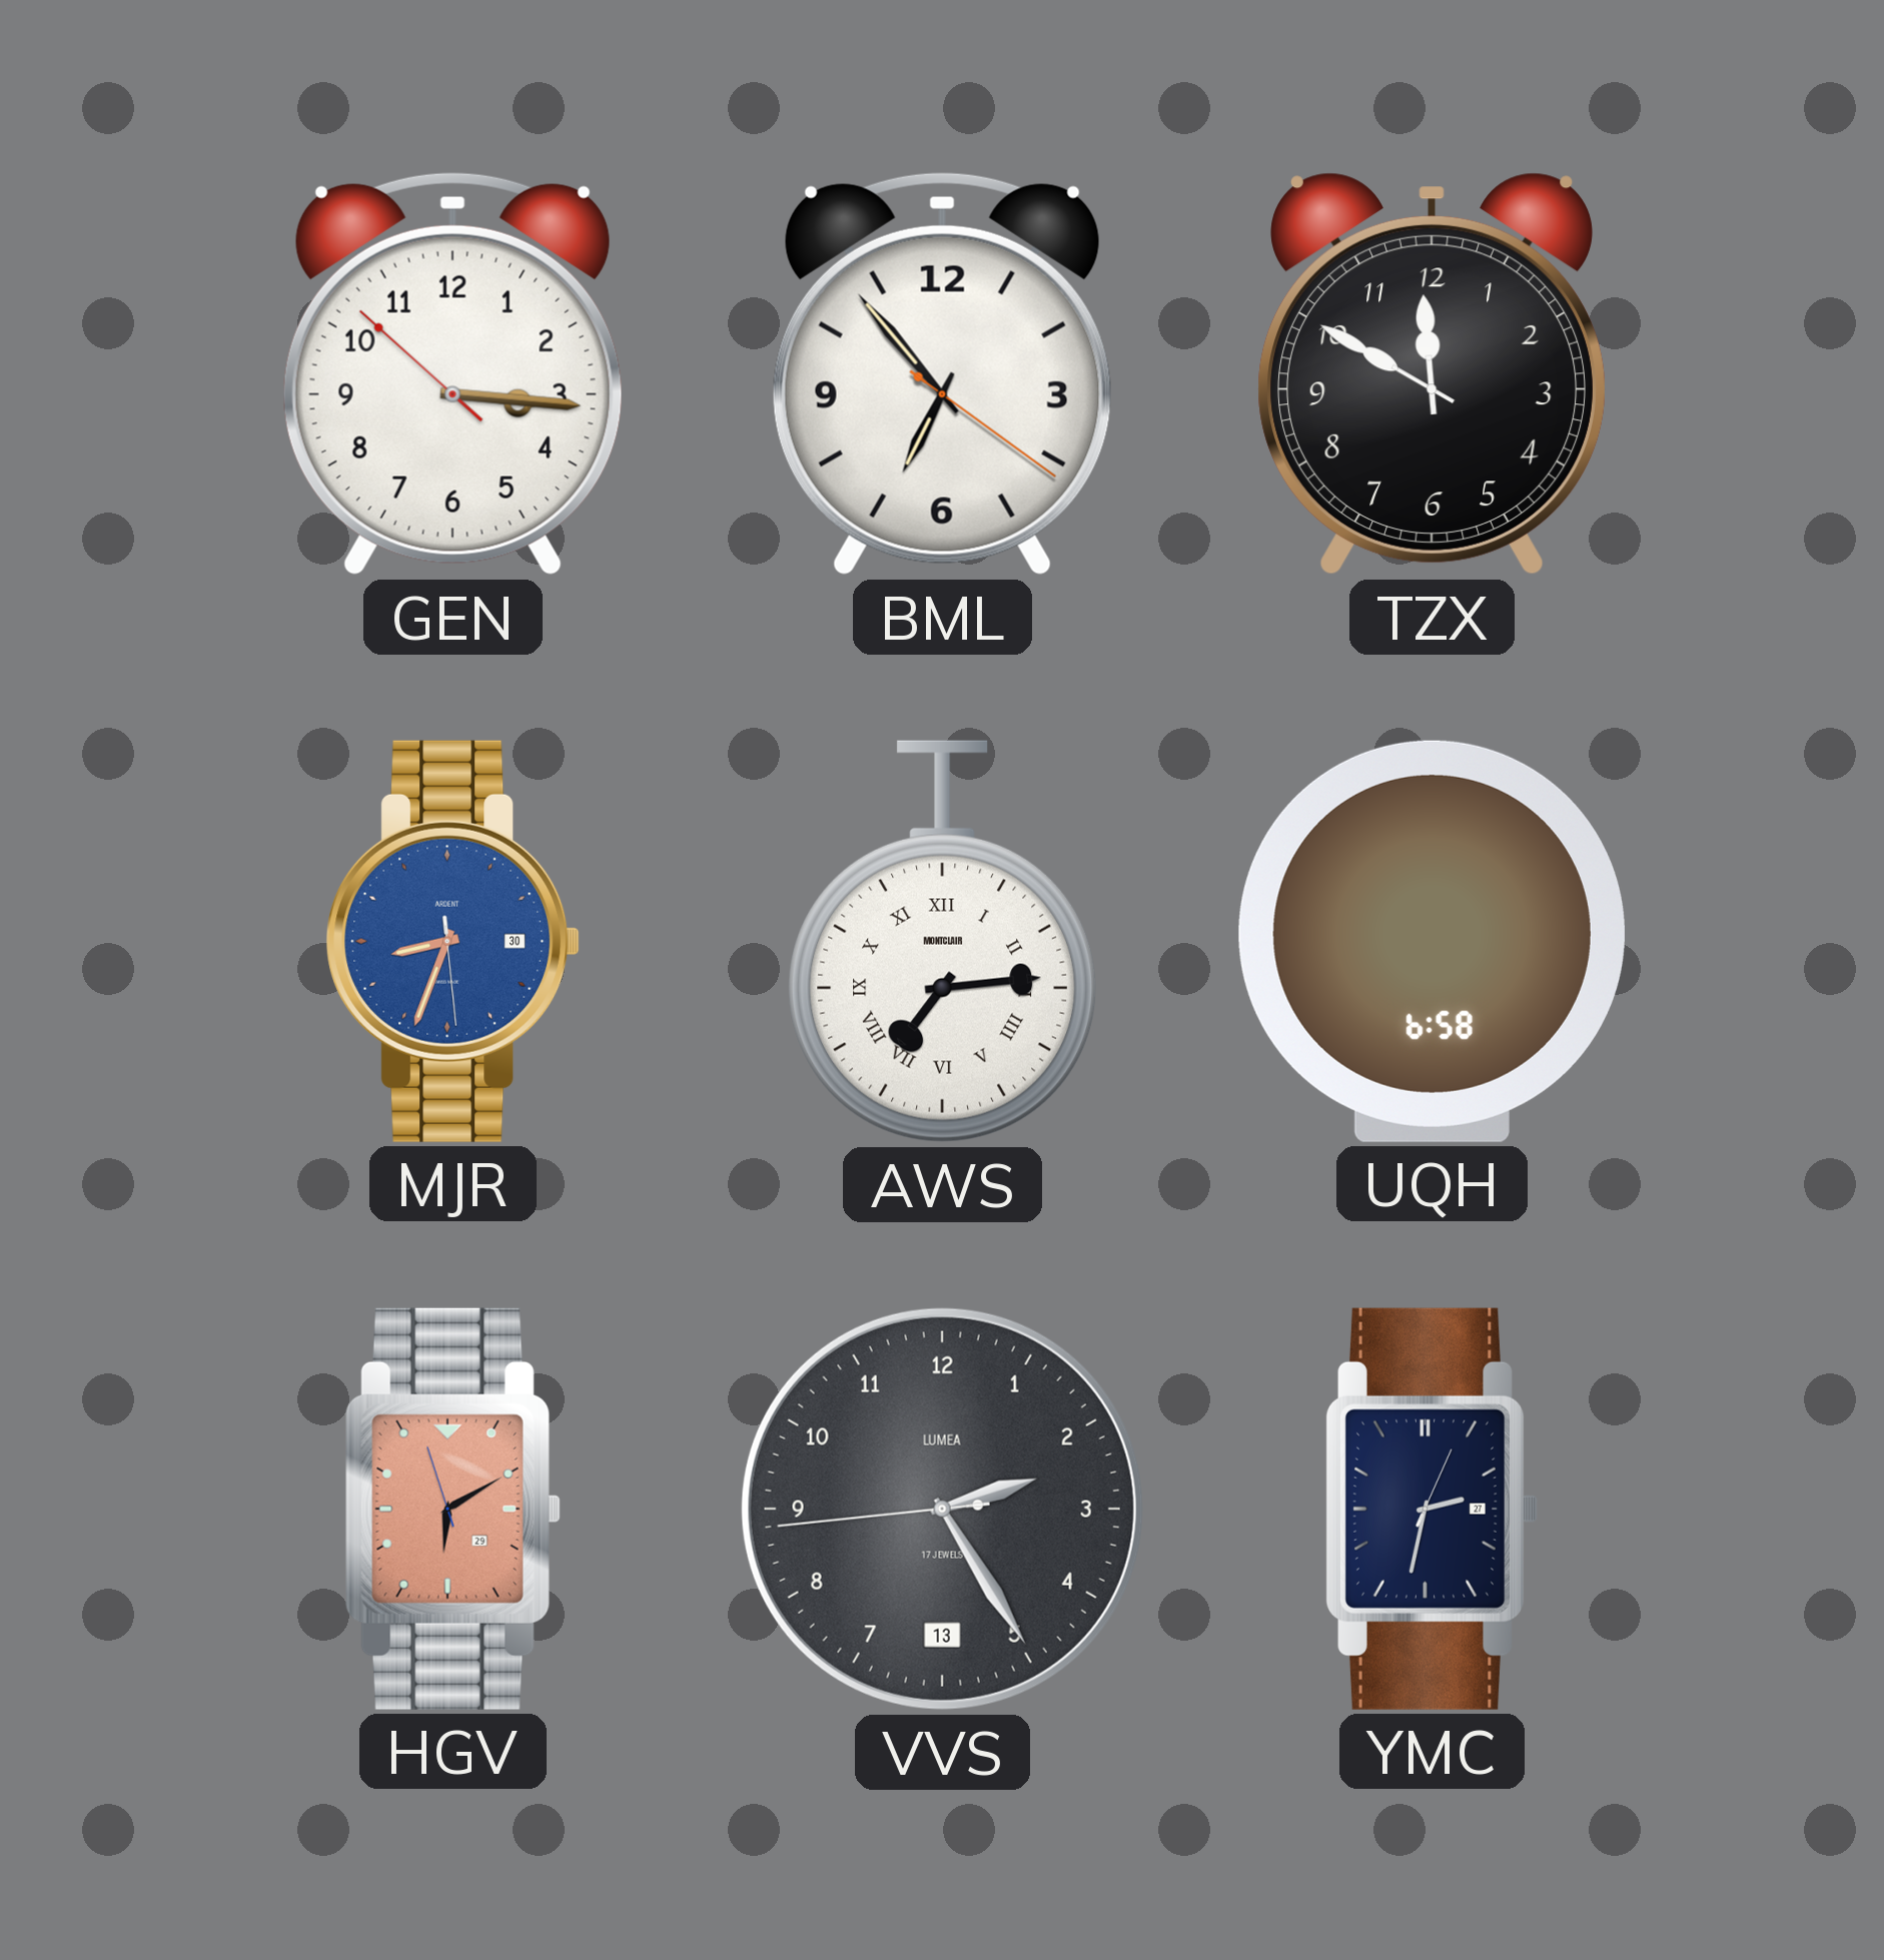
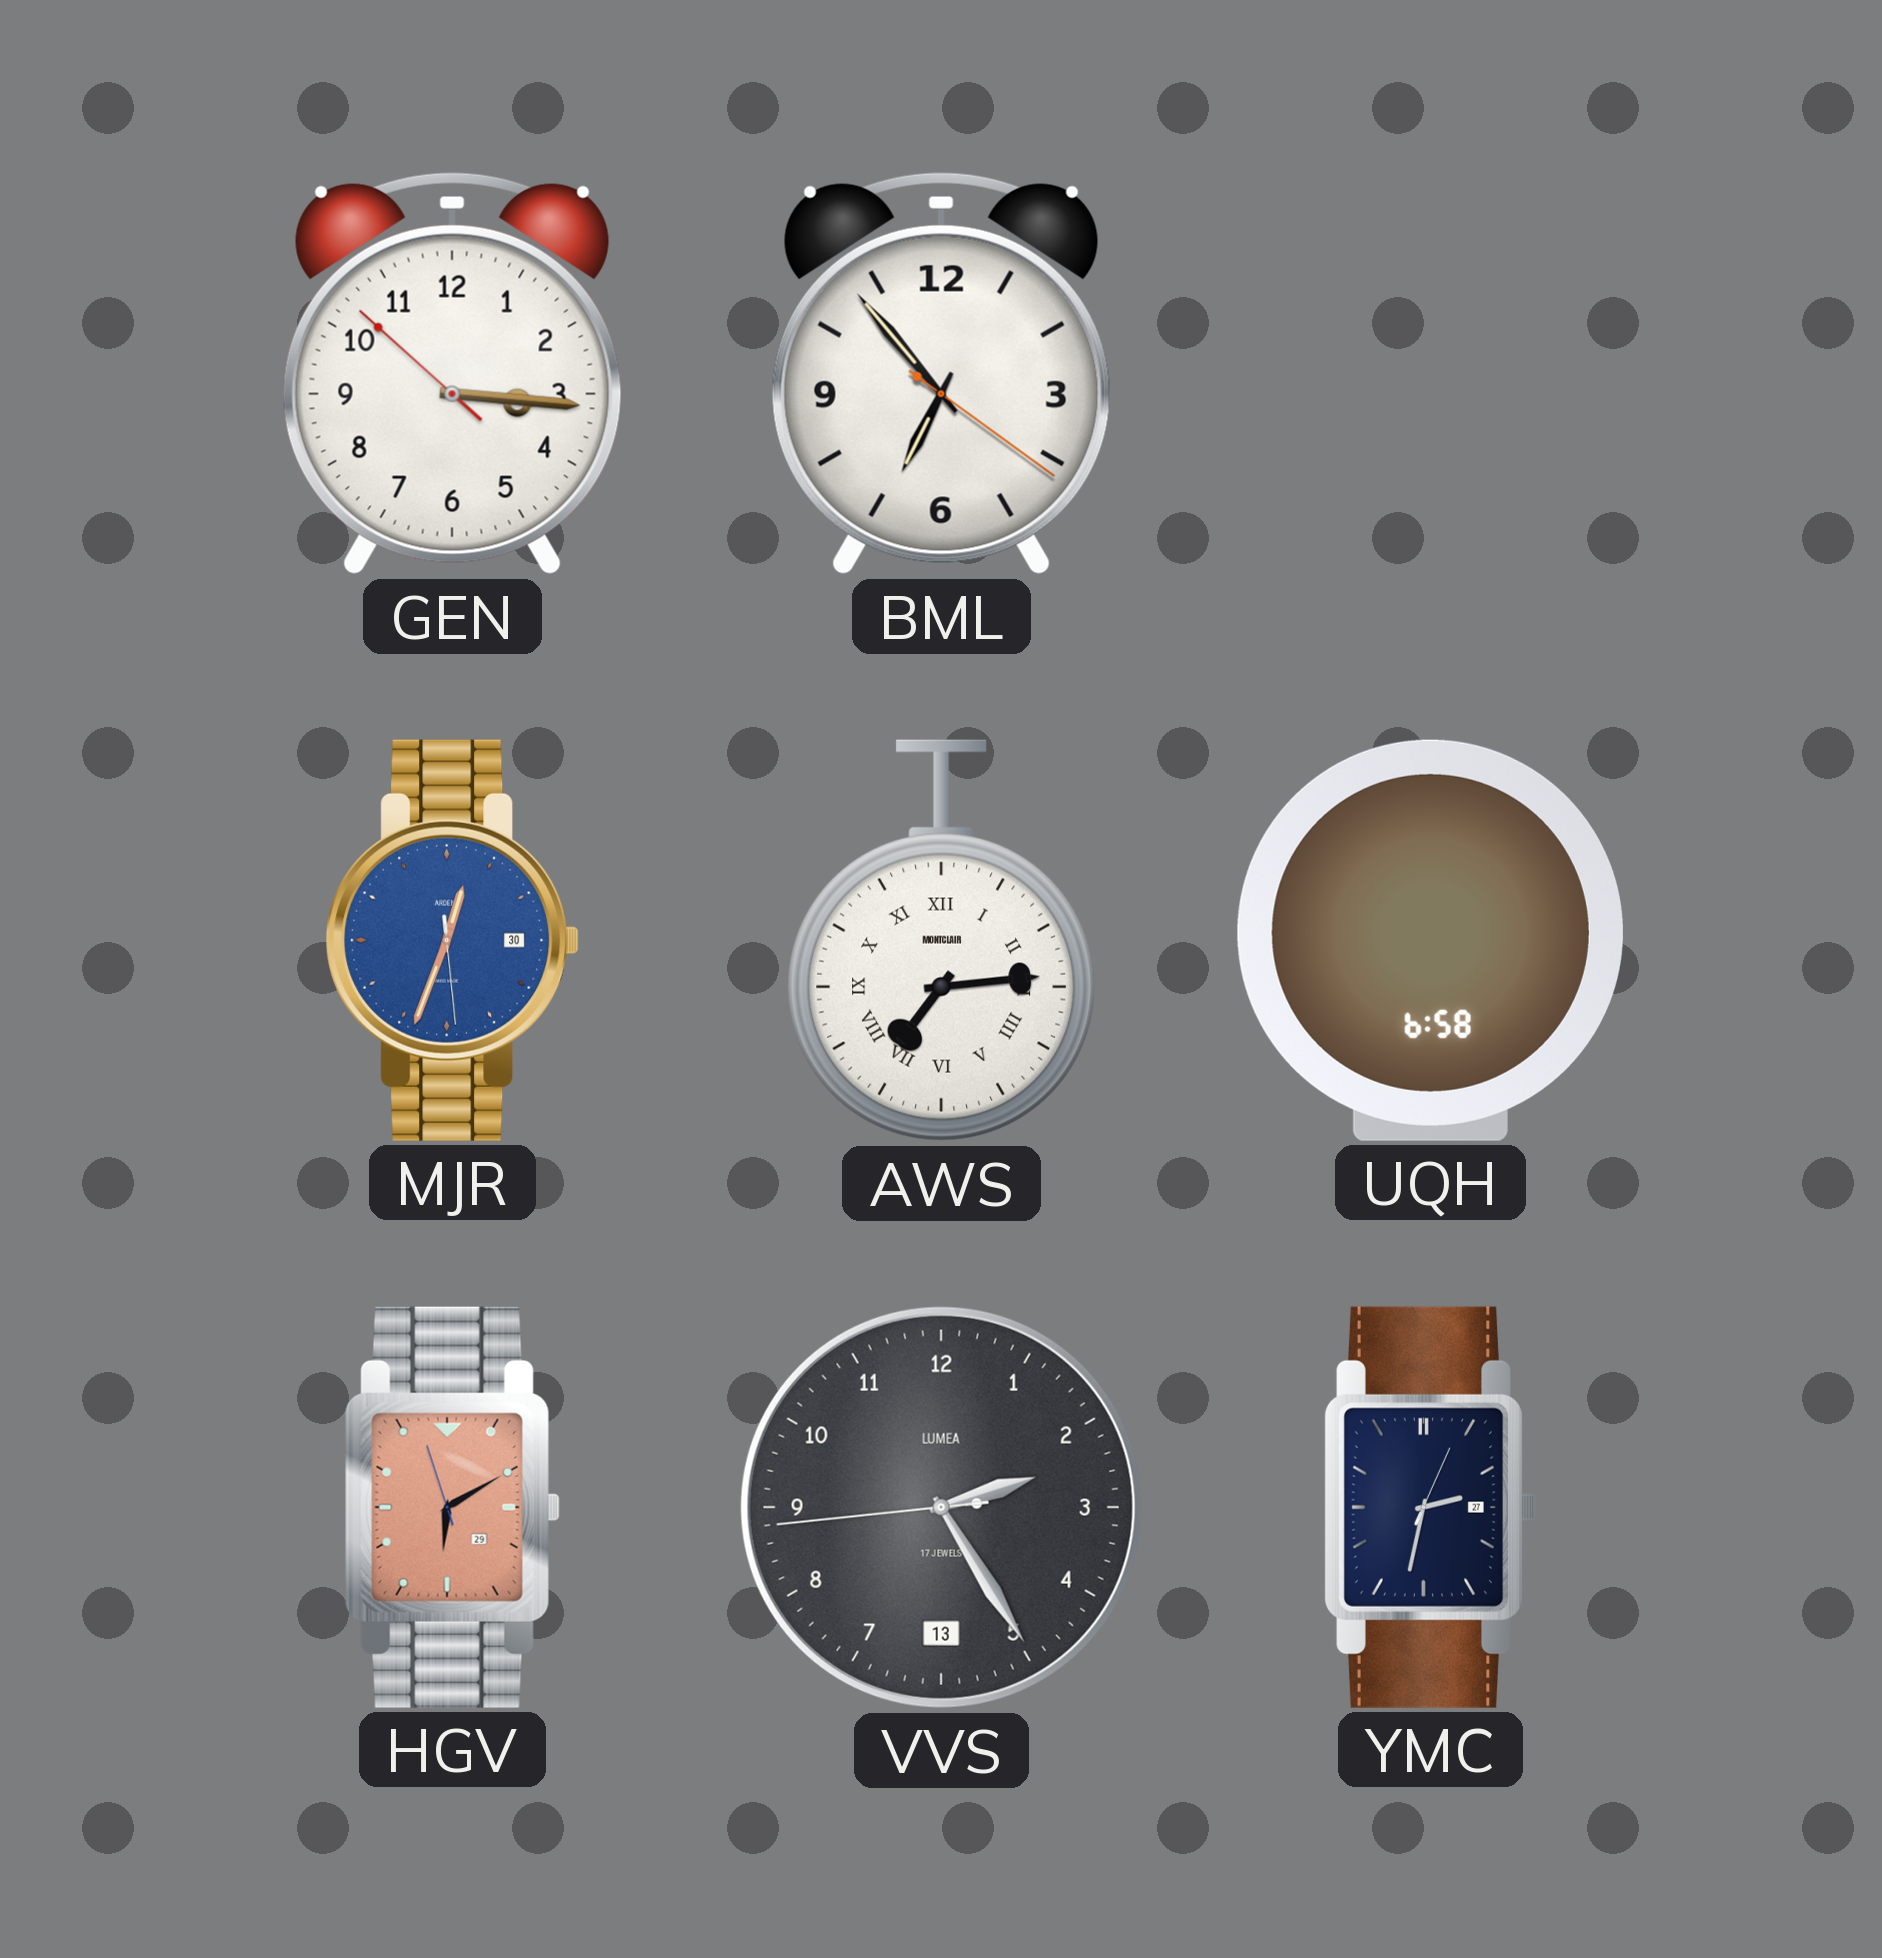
TZX: 11:50 -> none
MJR: 8:33 -> 12:33
